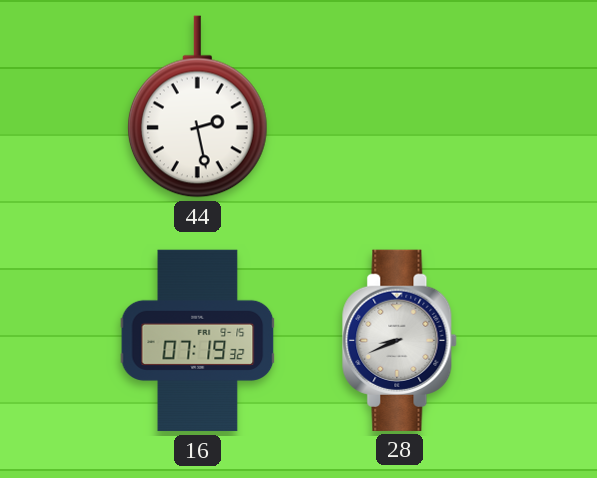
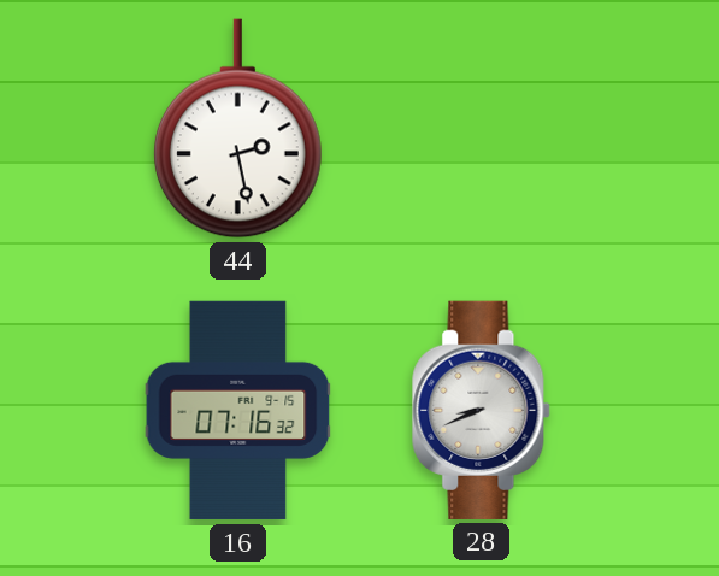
16: 07:19 -> 07:16
